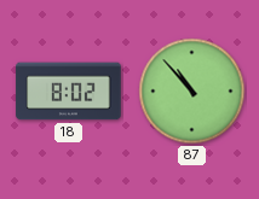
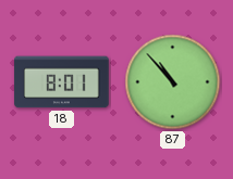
18: 8:02 -> 8:01
